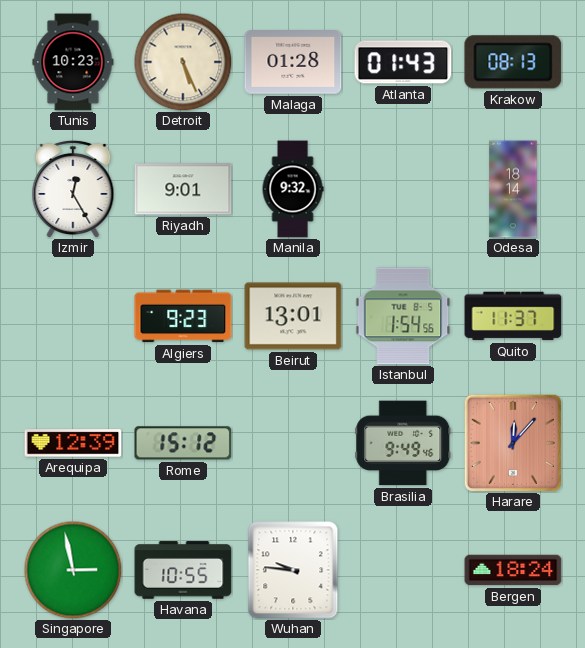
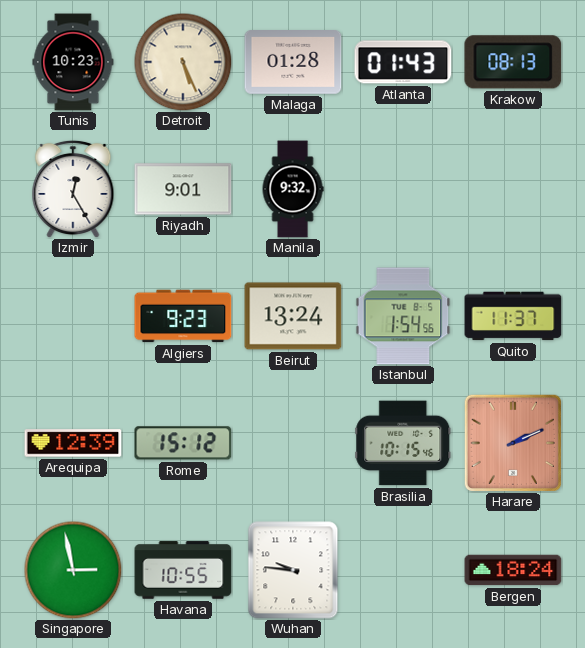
Odesa: 18:14 -> none
Beirut: 13:01 -> 13:24
Brasilia: 9:49 -> 10:15
Harare: 12:07 -> 2:11
